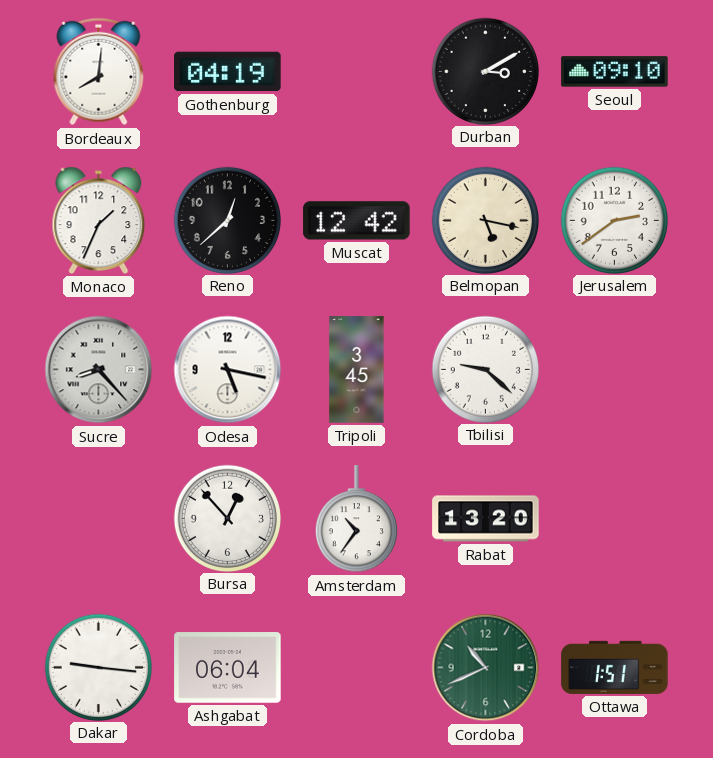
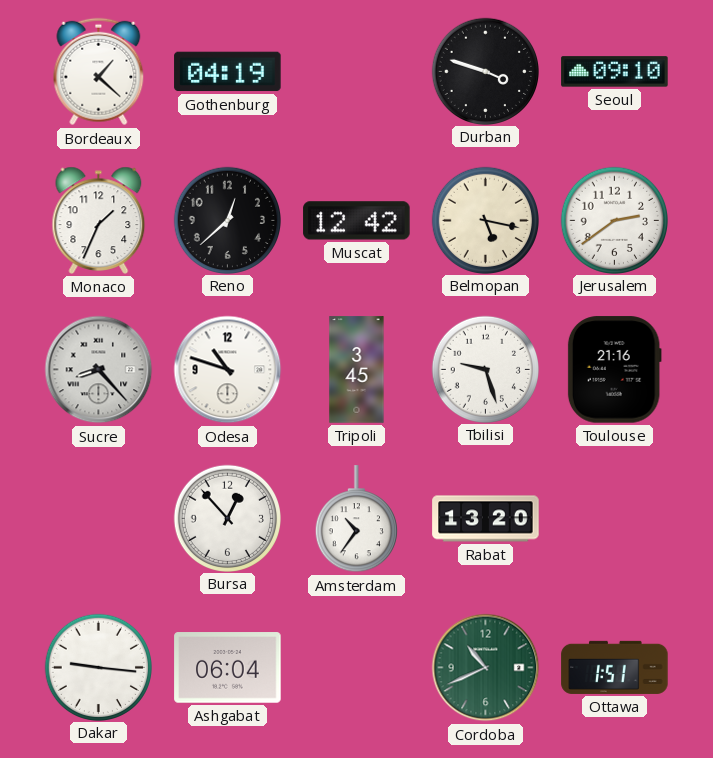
Bordeaux: 8:01 -> 1:22
Durban: 3:10 -> 3:48
Odesa: 5:17 -> 10:48
Tbilisi: 9:22 -> 9:27
Toulouse: none -> 21:16
